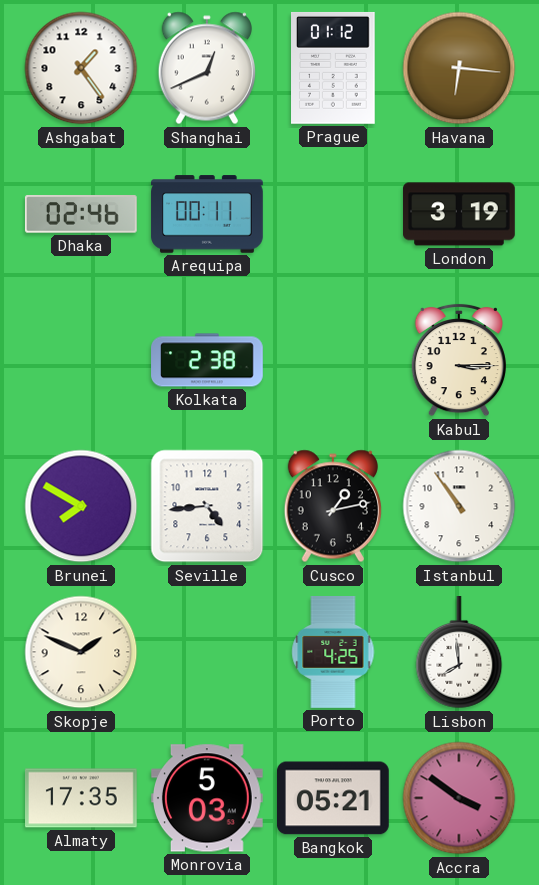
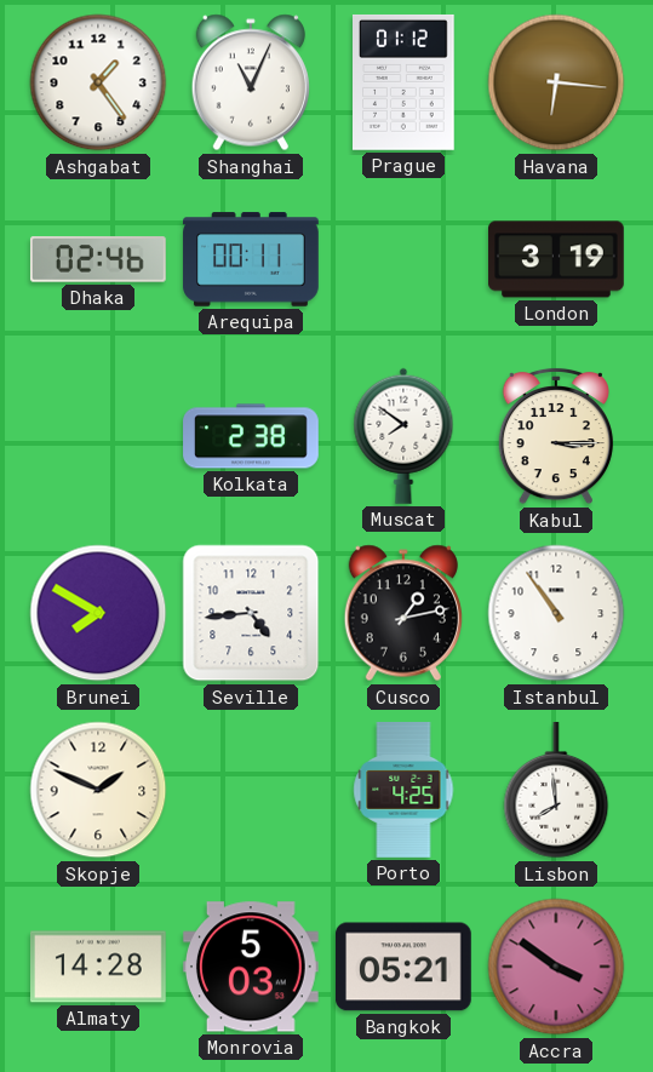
Shanghai: 12:41 -> 11:04
Muscat: none -> 7:51
Almaty: 17:35 -> 14:28
